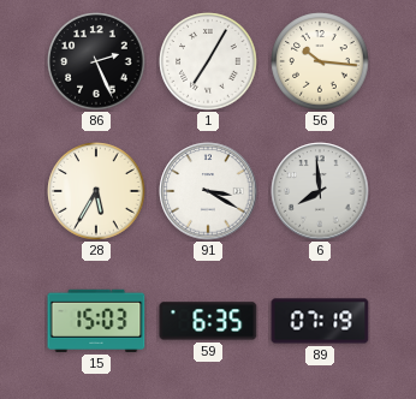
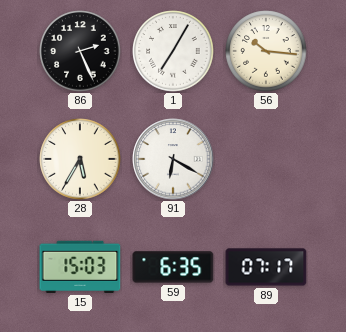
91: 3:20 -> 6:20
6: 7:59 -> none
89: 07:19 -> 07:17
